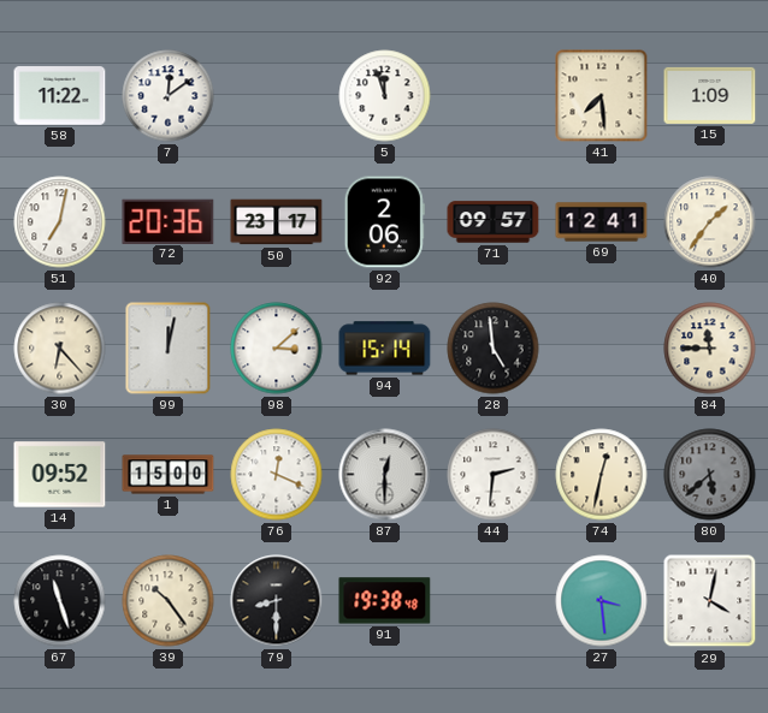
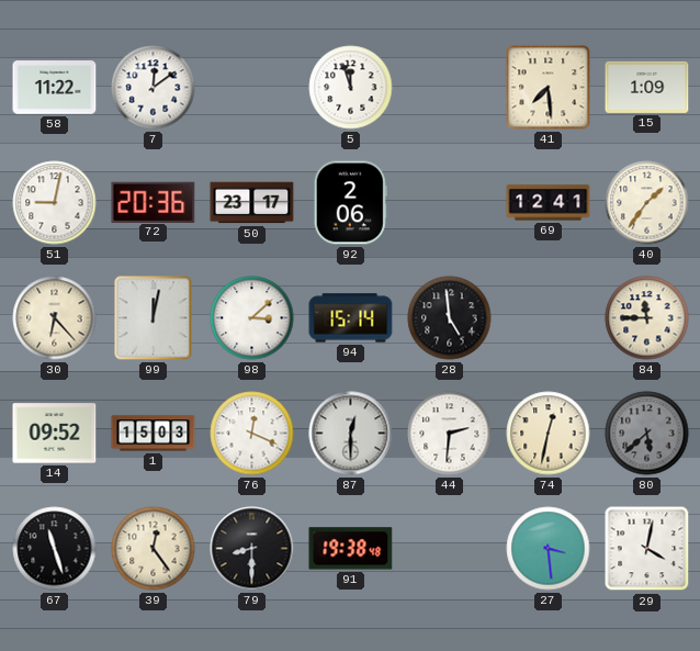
51: 7:02 -> 9:02
71: 09:57 -> none
1: 15:00 -> 15:03
39: 10:24 -> 12:24
